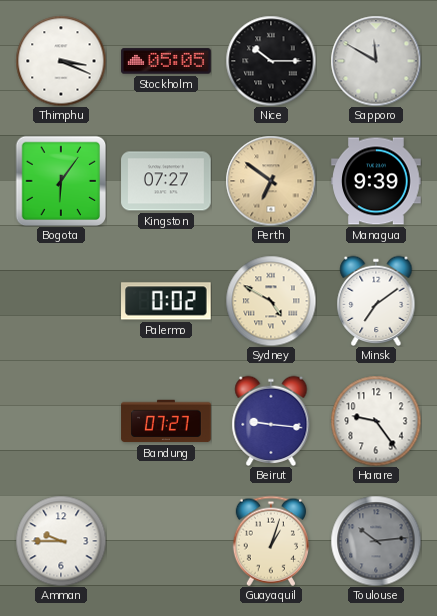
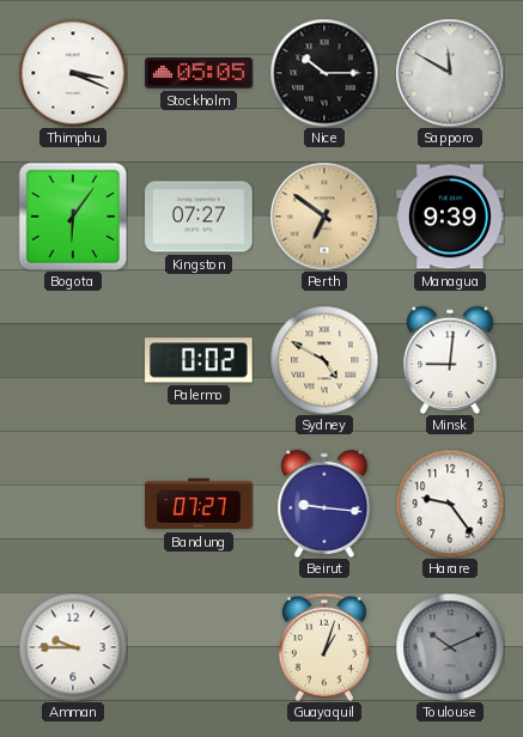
Minsk: 7:09 -> 9:01
Toulouse: 10:14 -> 10:11
